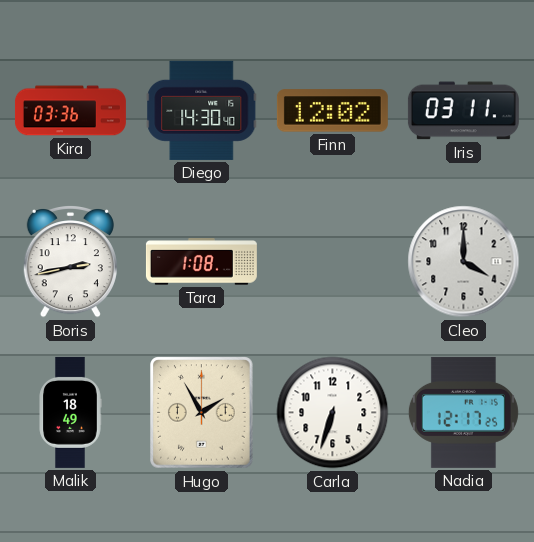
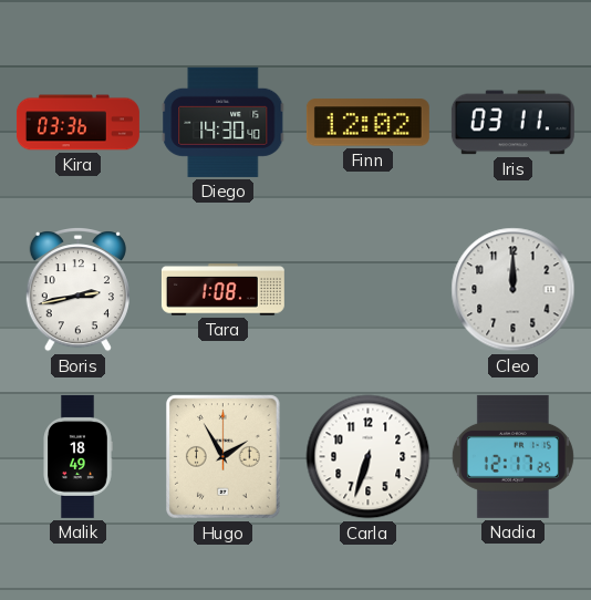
Cleo: 4:00 -> 12:00
